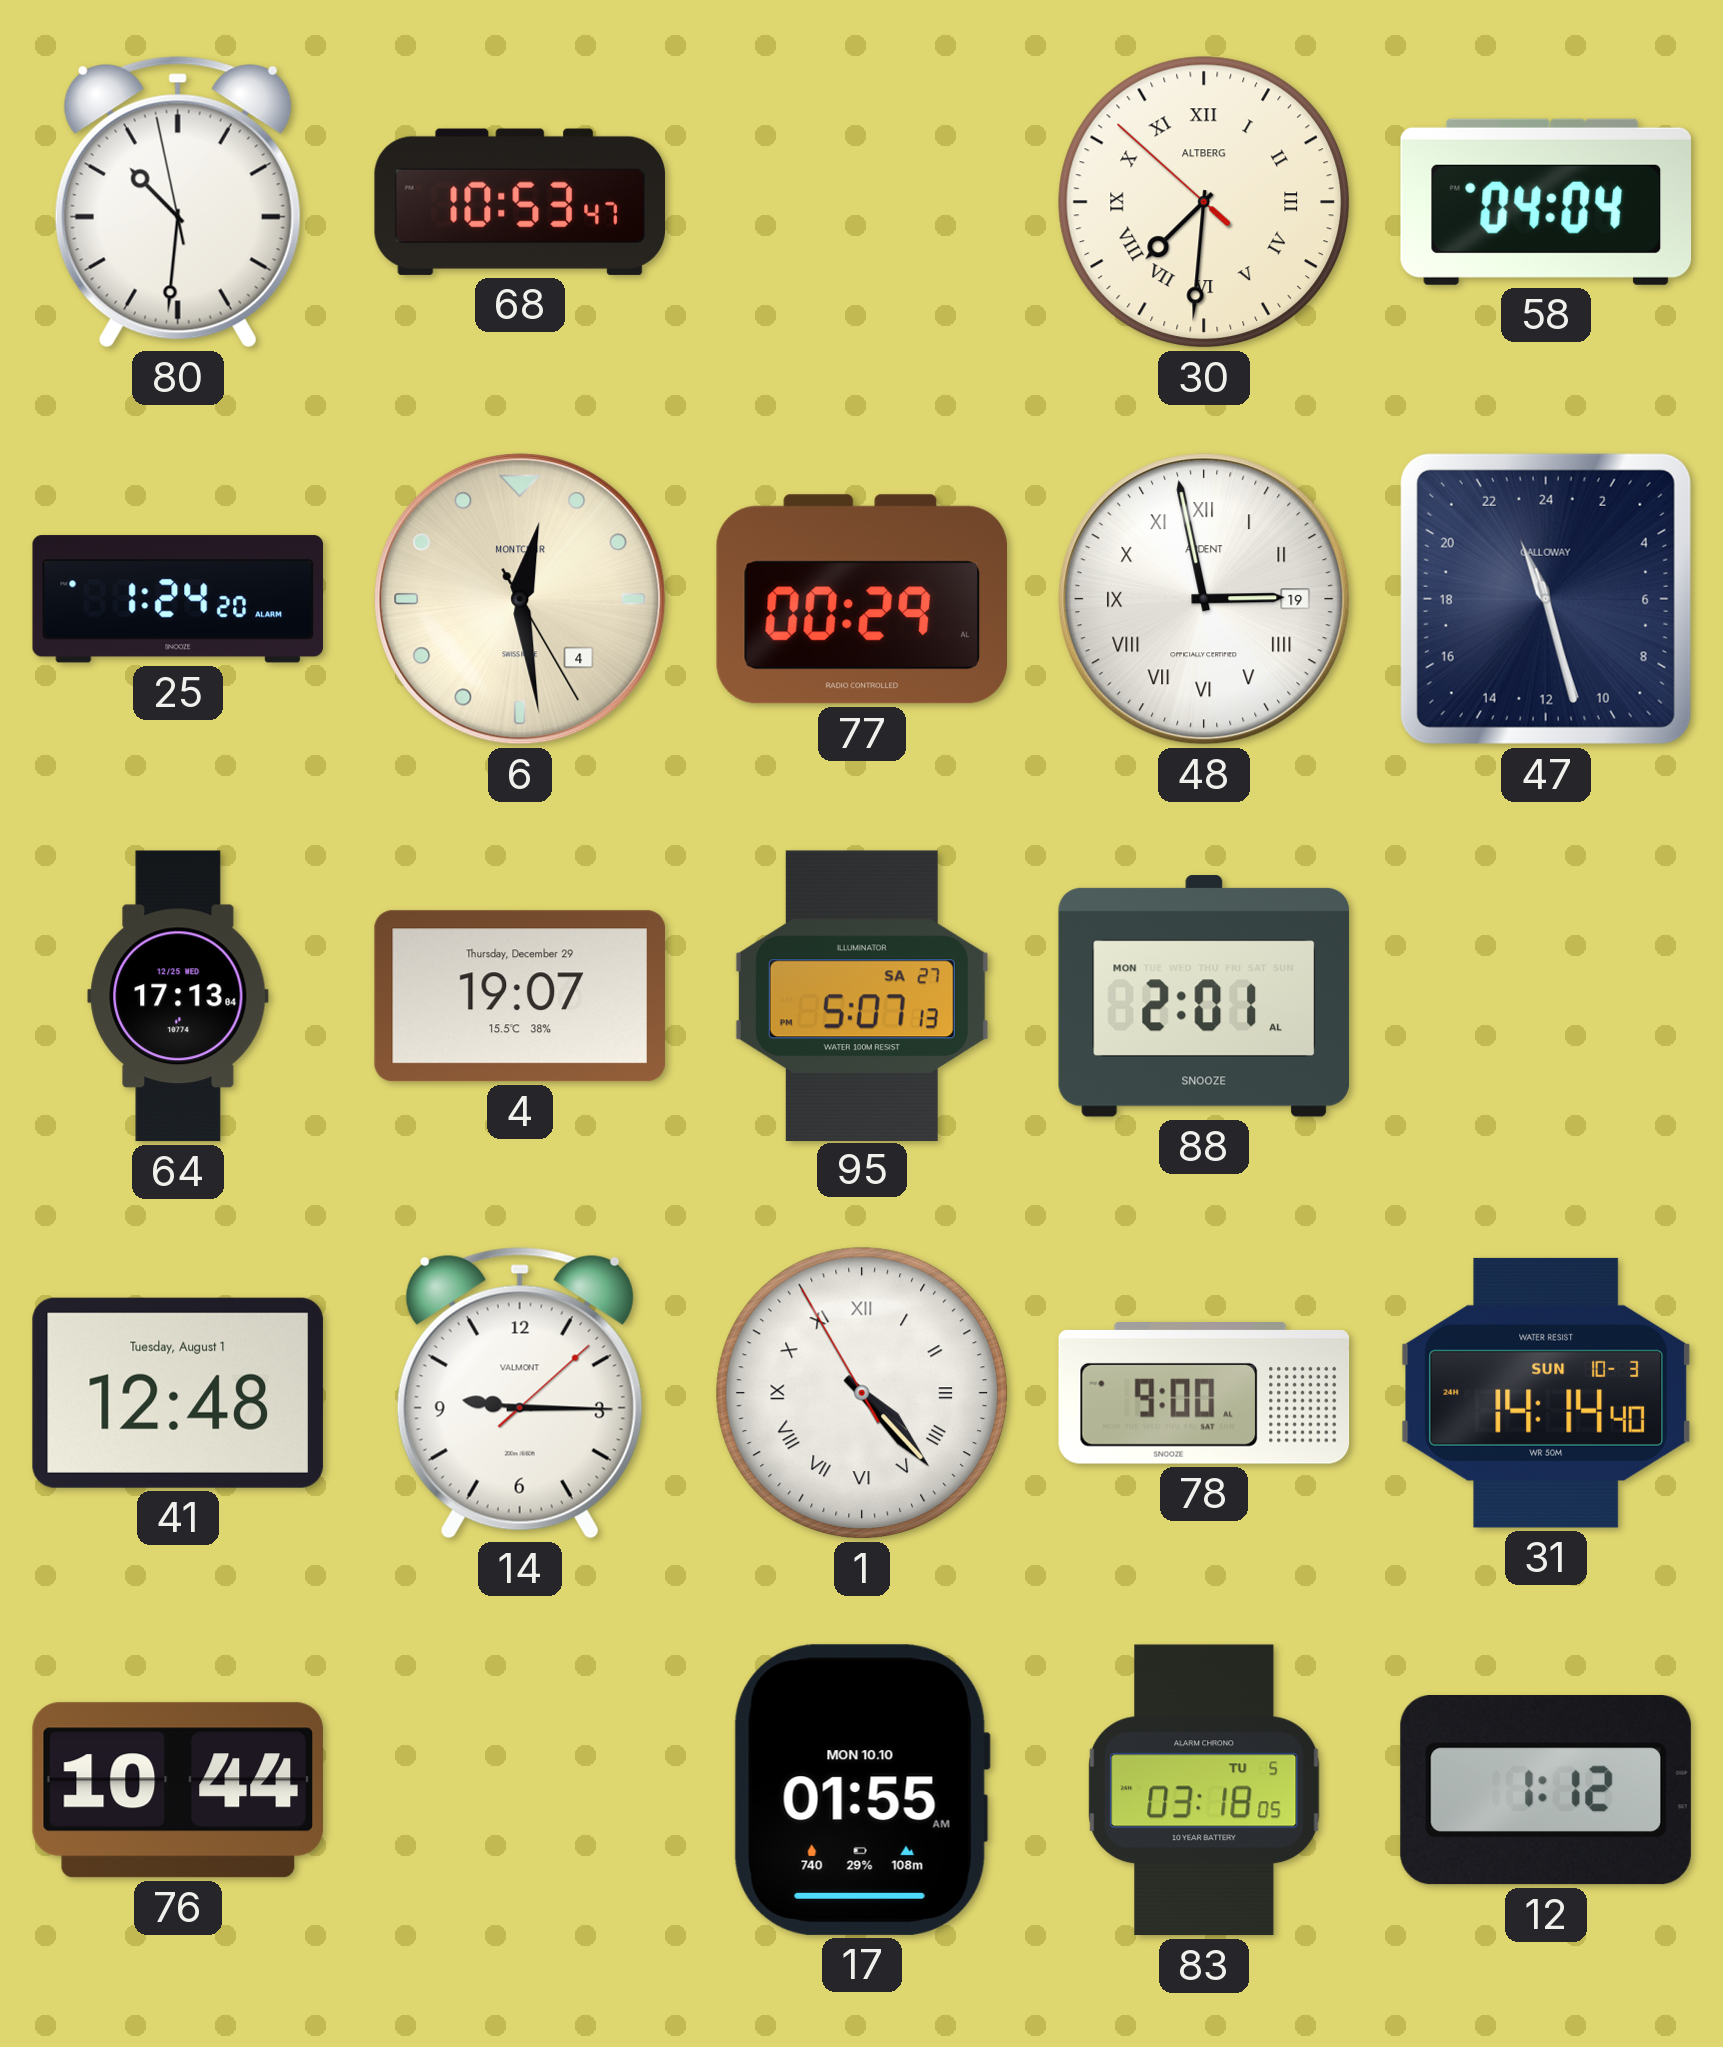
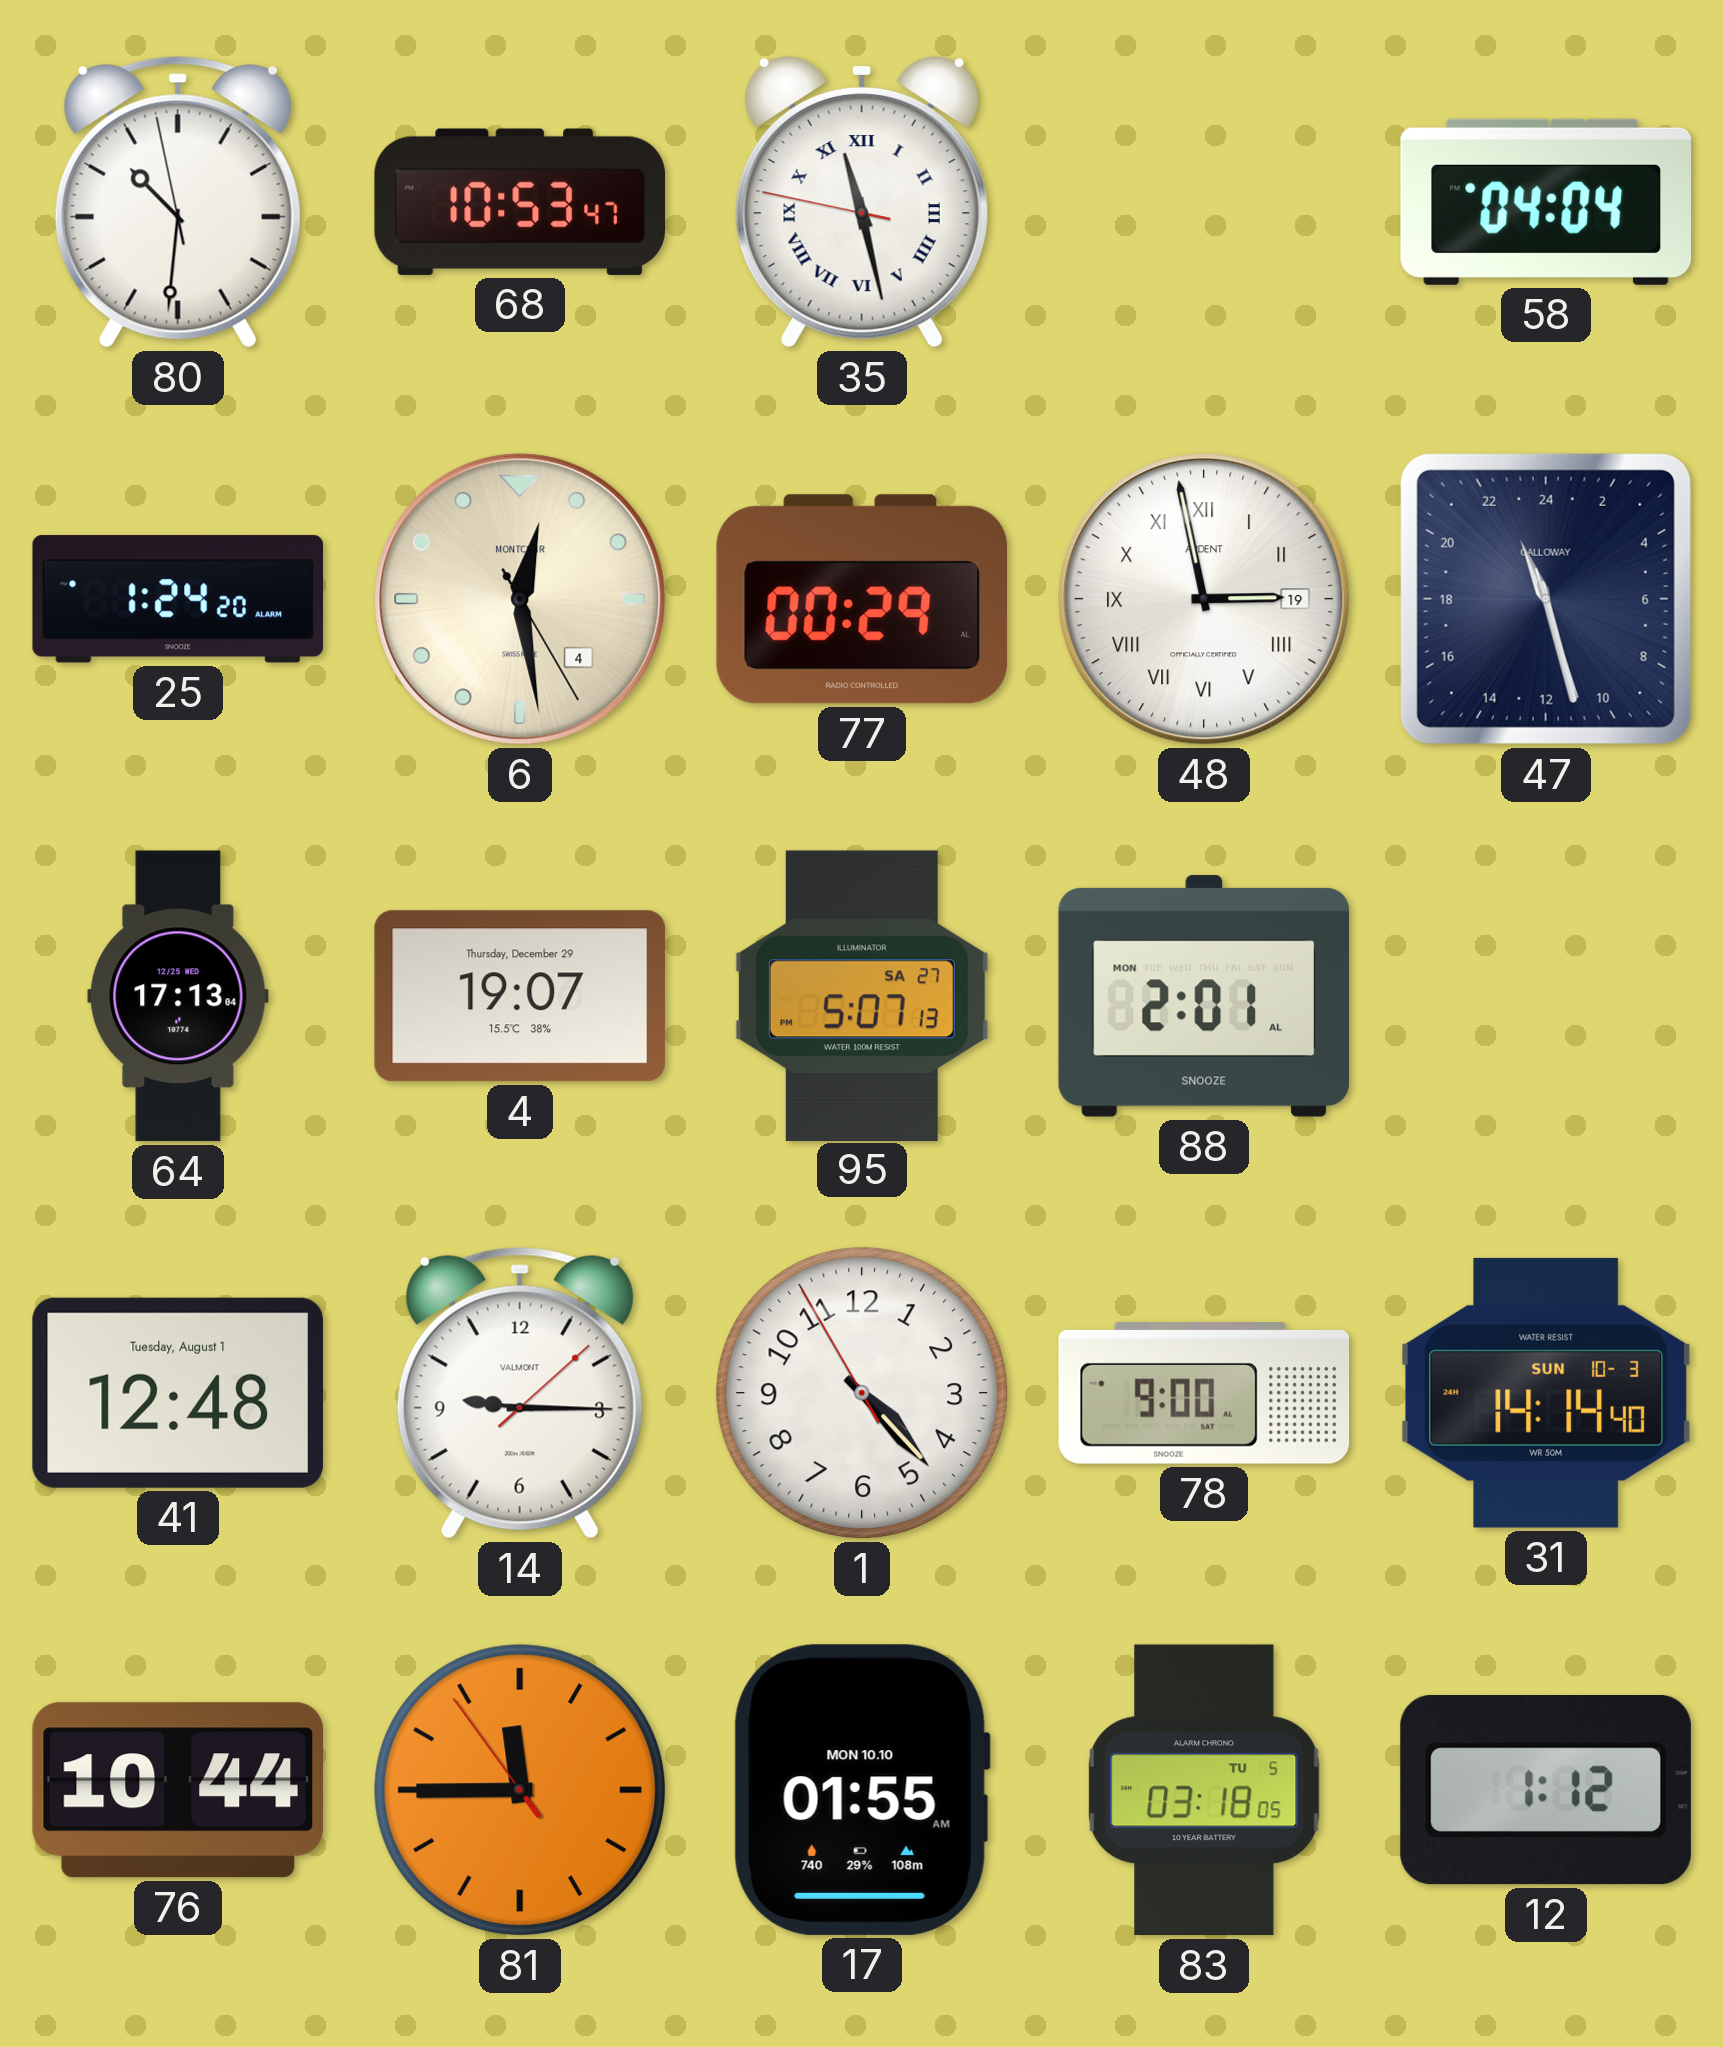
35: none -> 11:27
30: 7:30 -> none
1 numerals: Roman -> Arabic
81: none -> 11:44
